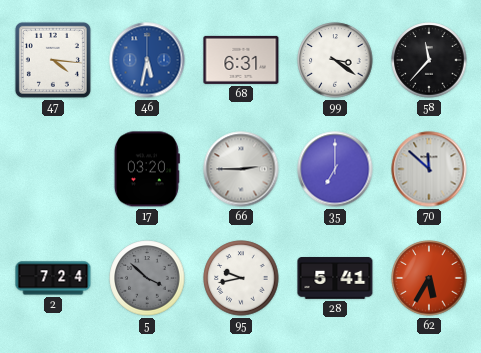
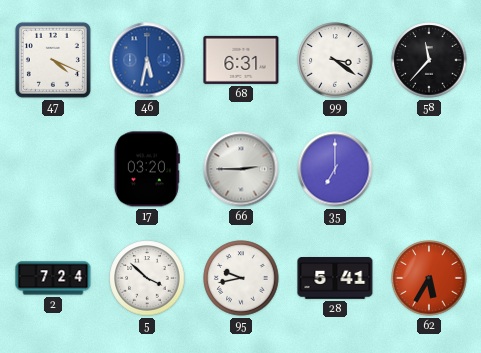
47: 4:16 -> 4:19
70: 11:52 -> none
5 dial: grey -> white
